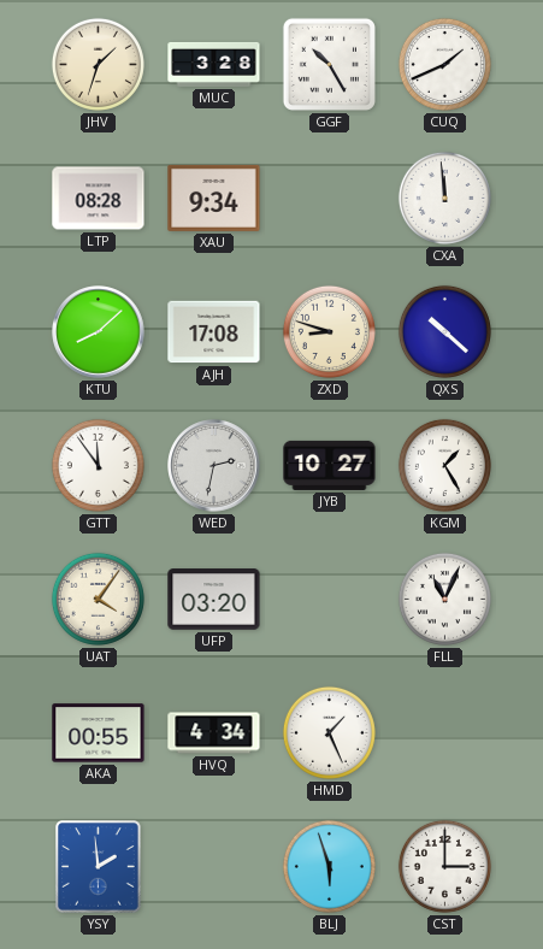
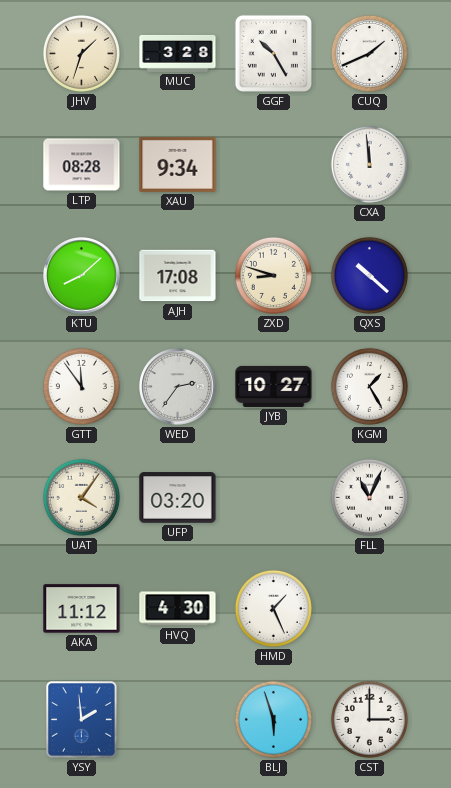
WED: 2:32 -> 2:36
AKA: 00:55 -> 11:12
HVQ: 4:34 -> 4:30
